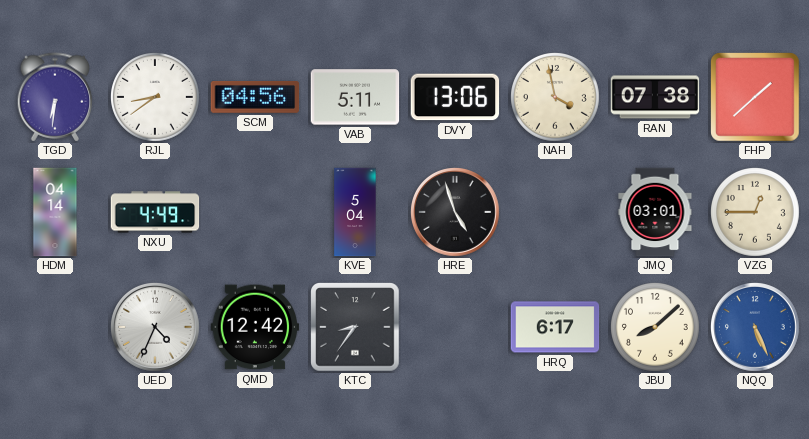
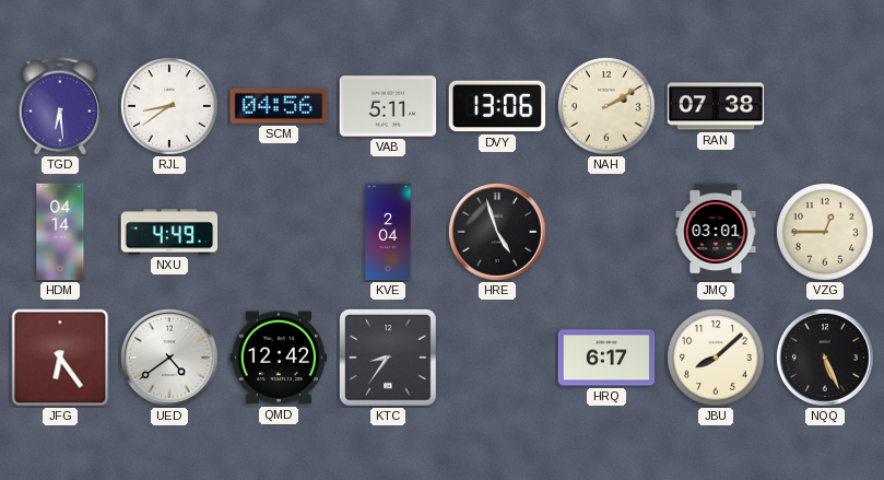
TGD: 6:31 -> 6:29
NAH: 3:58 -> 2:10
FHP: 1:38 -> none
KVE: 5:04 -> 2:04
JFG: none -> 6:24
UED: 4:34 -> 4:39
NQQ dial: blue -> black
